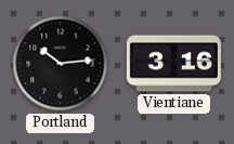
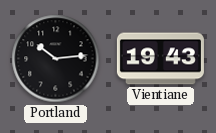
Vientiane: 3:16 -> 19:43
